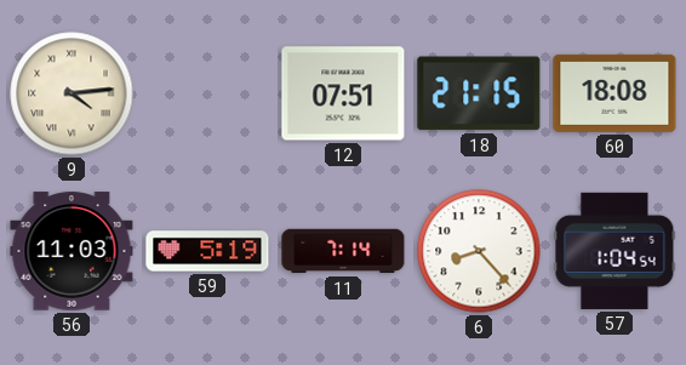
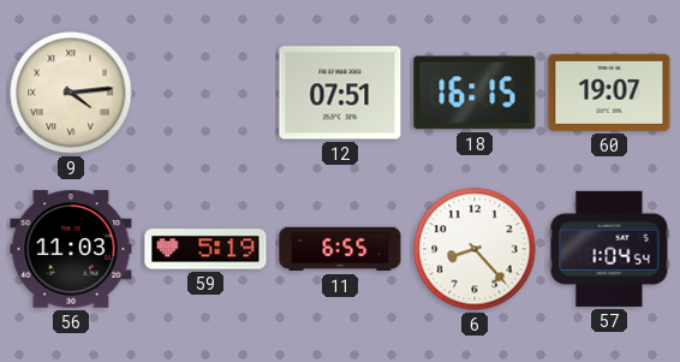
18: 21:15 -> 16:15
60: 18:08 -> 19:07
11: 7:14 -> 6:55
